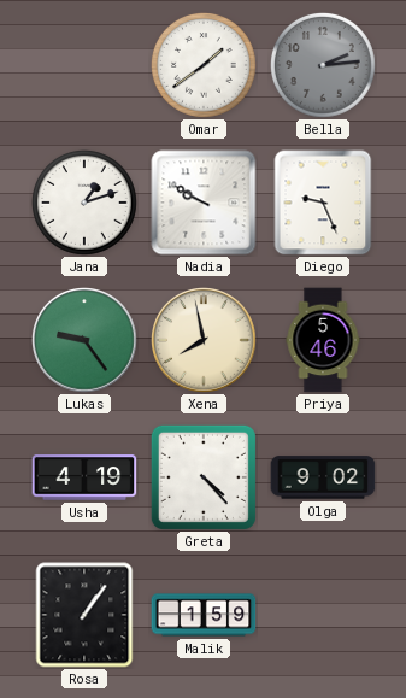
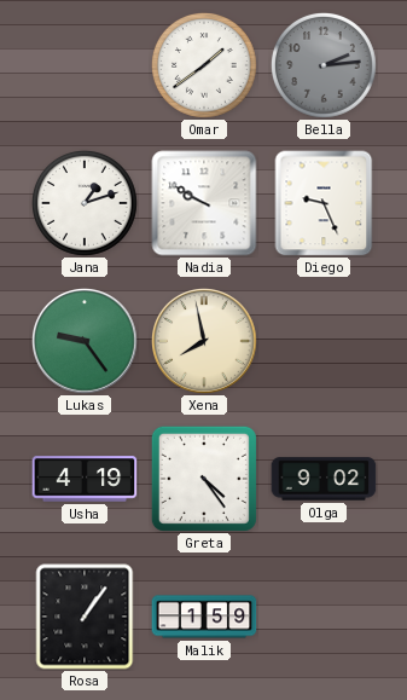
Priya: 5:46 -> none
Greta: 4:23 -> 4:24
